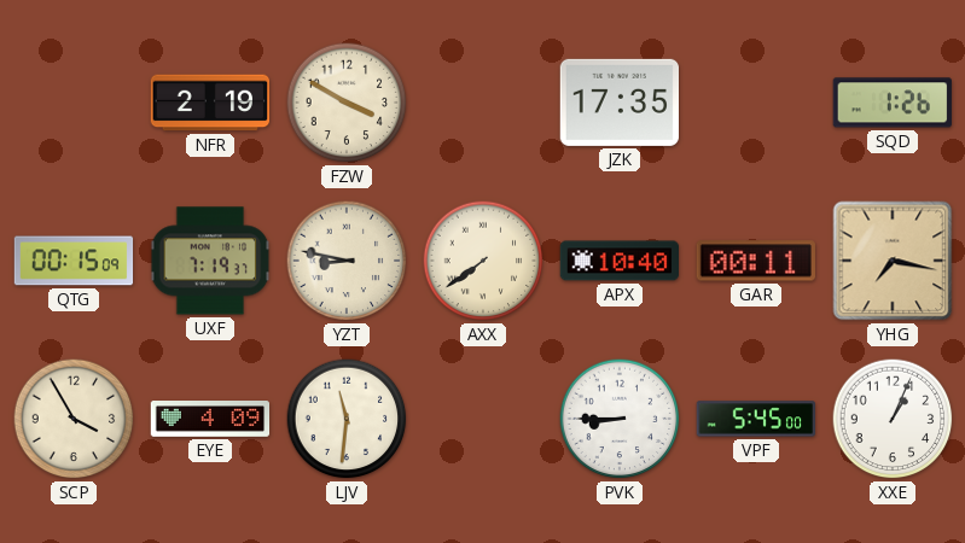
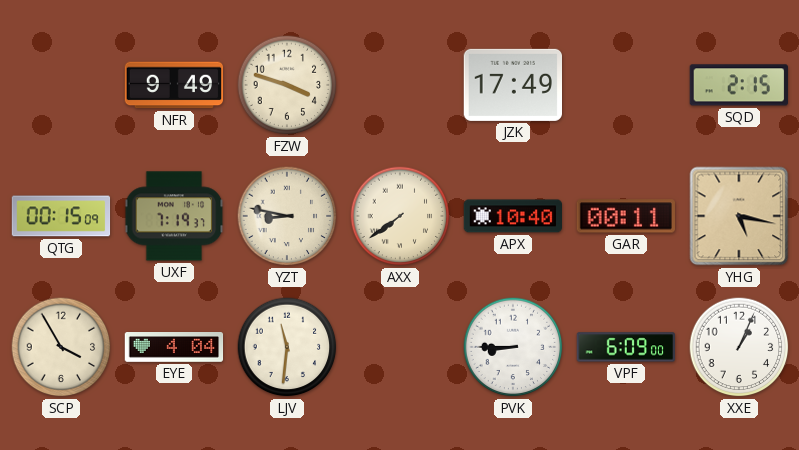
NFR: 2:19 -> 9:49
FZW: 3:50 -> 3:48
JZK: 17:35 -> 17:49
SQD: 1:26 -> 2:15
YHG: 7:17 -> 5:17
EYE: 4:09 -> 4:04
VPF: 5:45 -> 6:09
